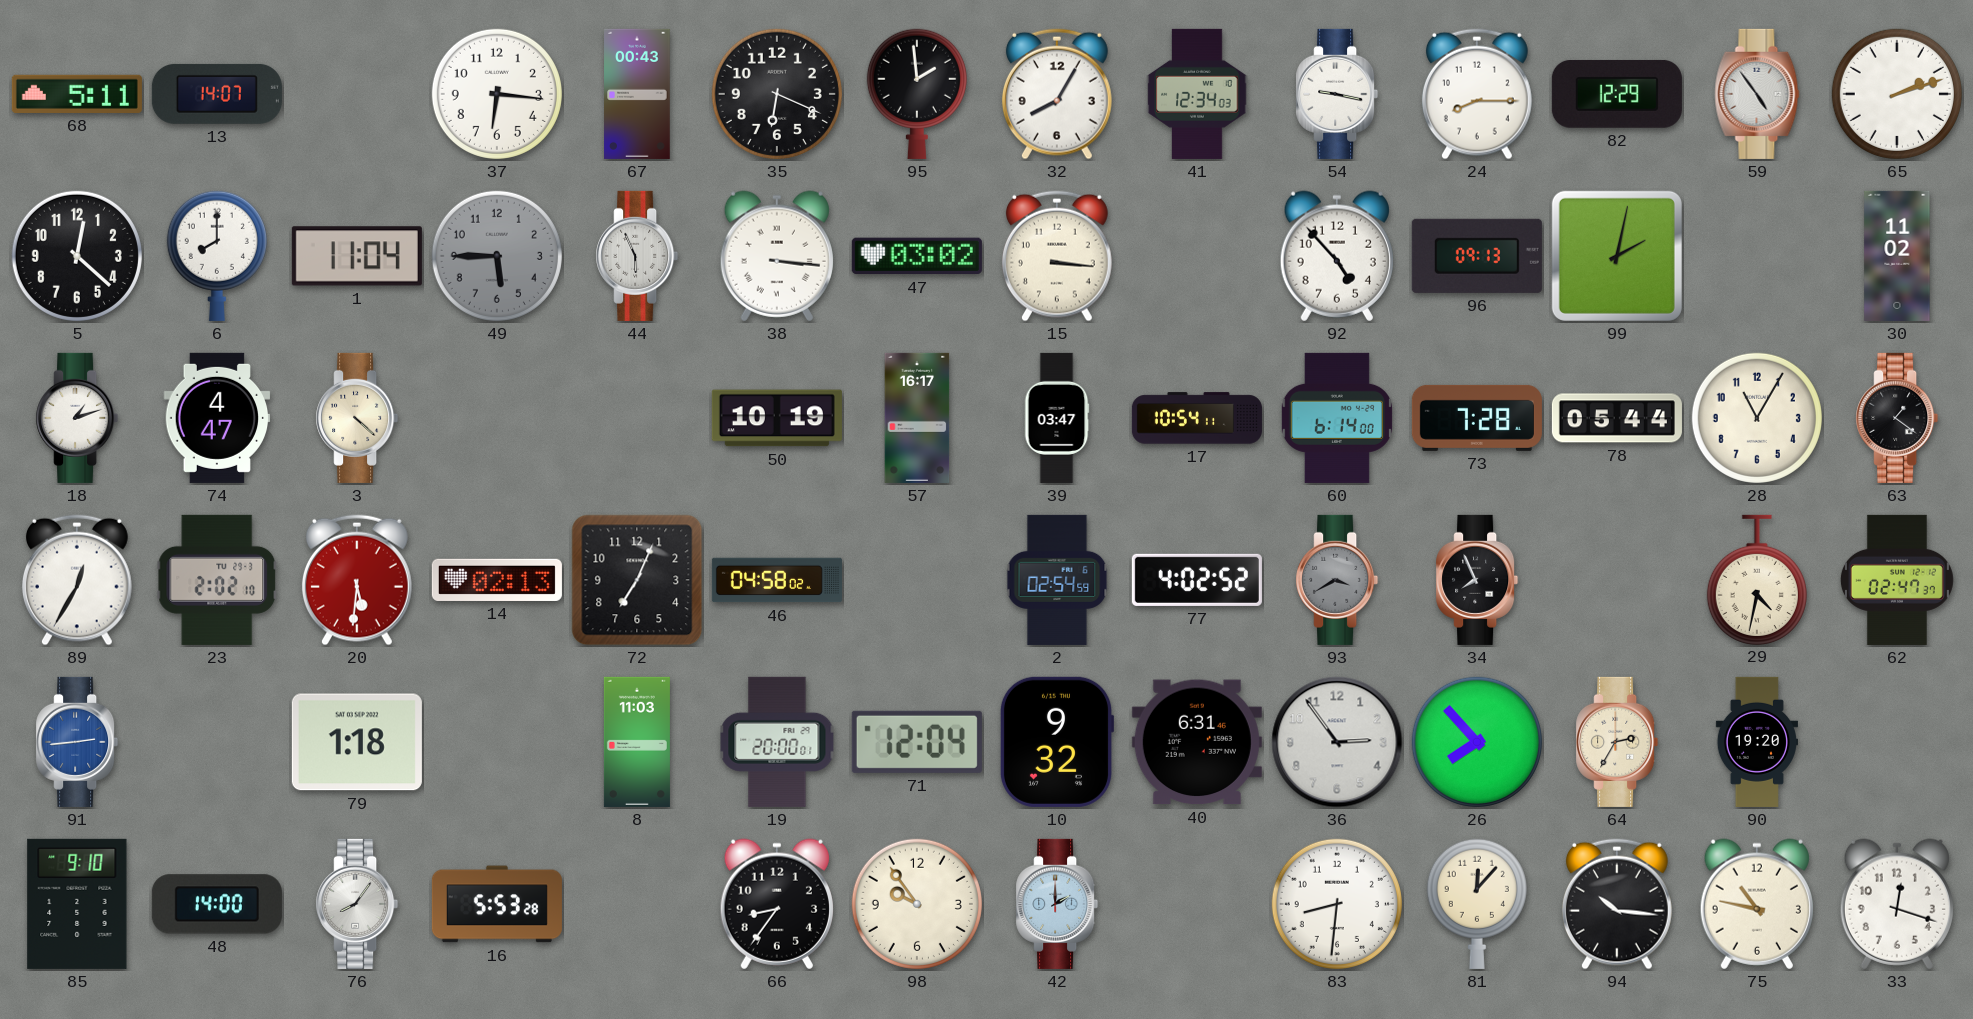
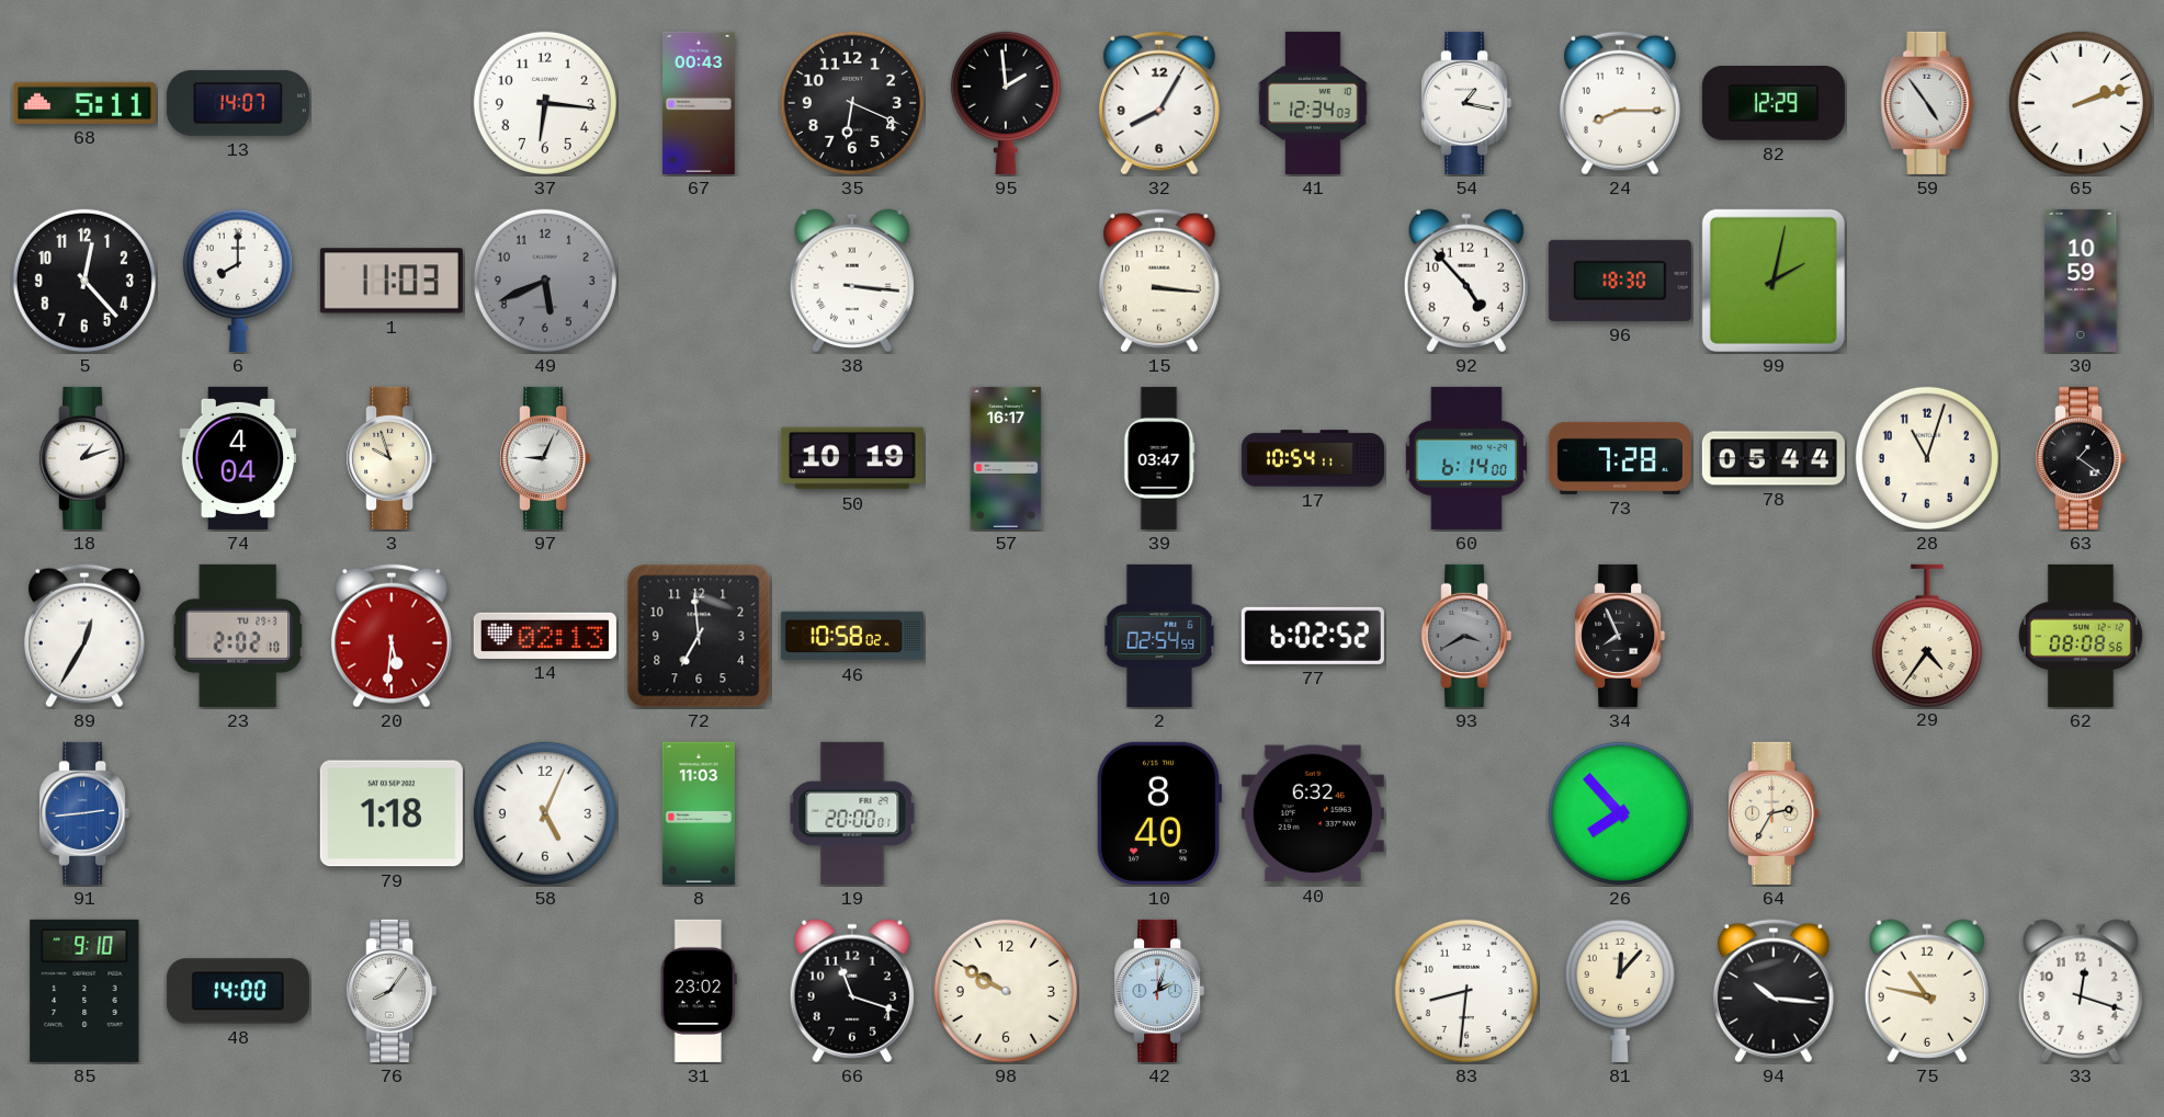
54: 9:17 -> 1:17
5: 12:22 -> 12:23
1: 11:04 -> 11:03
49: 5:45 -> 5:41
44: 5:56 -> none
47: 03:02 -> none
96: 09:13 -> 18:30
30: 11:02 -> 10:59
74: 4:47 -> 4:04
3: 4:22 -> 9:57
97: none -> 9:04
28: 11:05 -> 11:03
72: 7:04 -> 6:59
46: 04:58 -> 10:58
77: 4:02 -> 6:02
29: 4:32 -> 4:36
62: 02:47 -> 08:08
58: none -> 5:04
71: 12:04 -> none
10: 9:32 -> 8:40
40: 6:31 -> 6:32
36: 2:54 -> none
90: 19:20 -> none
16: 5:53 -> none
31: none -> 23:02
66: 8:36 -> 11:18
98: 9:54 -> 9:50
42: 2:00 -> 2:03
